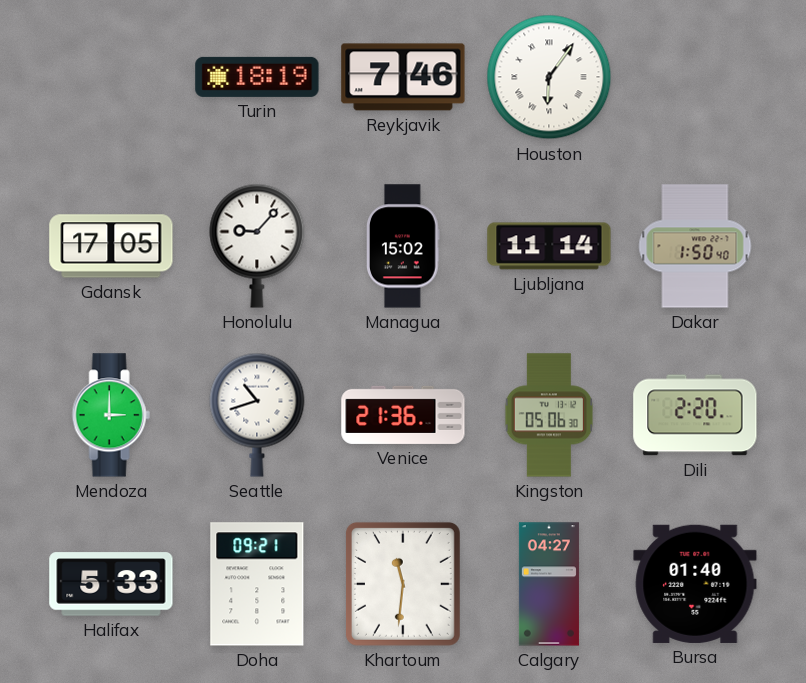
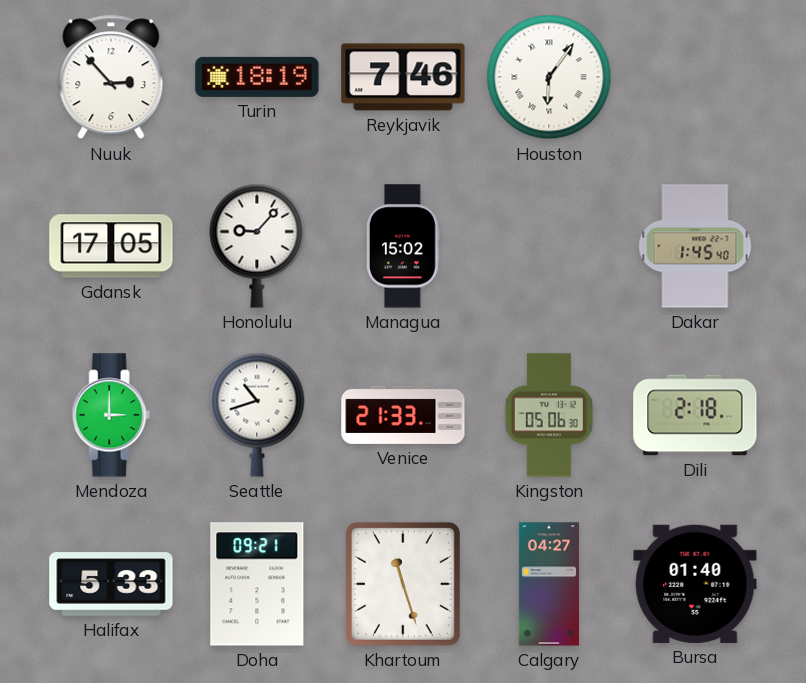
Nuuk: none -> 2:53
Ljubljana: 11:14 -> none
Dakar: 1:50 -> 1:45
Venice: 21:36 -> 21:33
Dili: 2:20 -> 2:18
Khartoum: 11:31 -> 11:27
